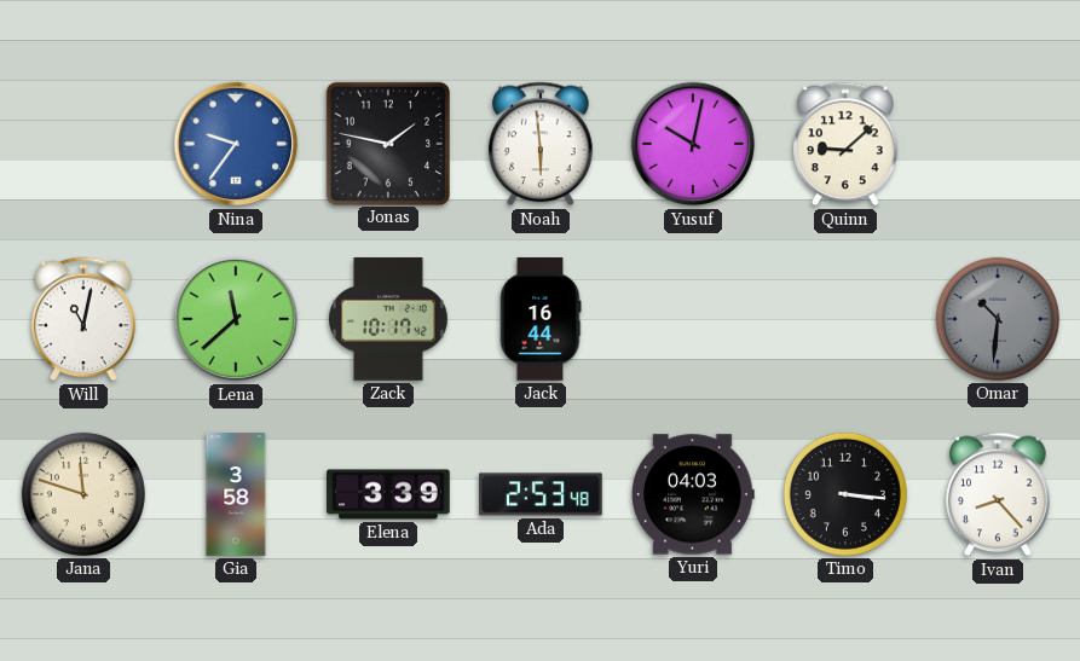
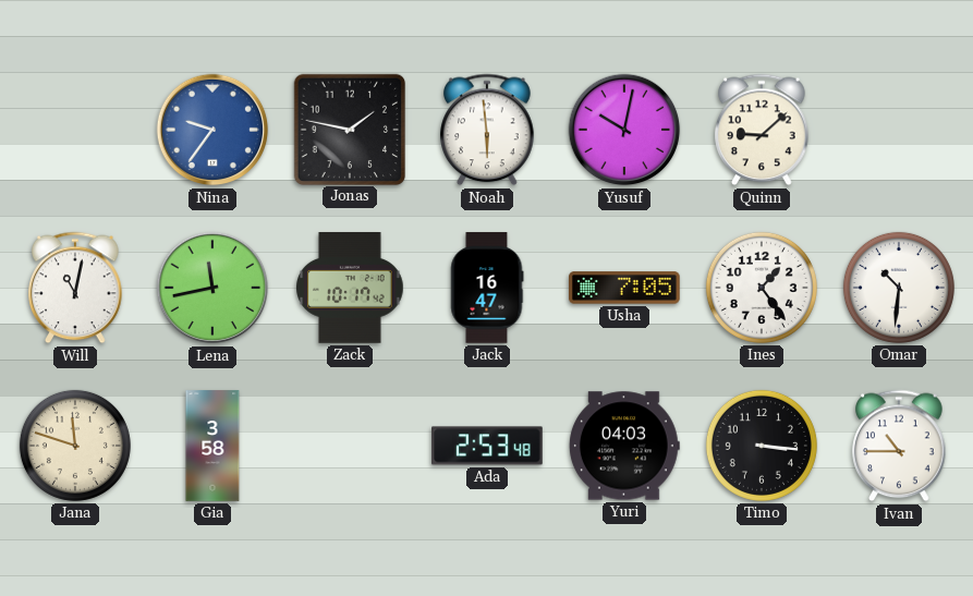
Lena: 11:38 -> 11:43
Jack: 16:44 -> 16:47
Usha: none -> 7:05
Ines: none -> 1:24
Omar dial: grey -> white
Elena: 3:39 -> none
Ivan: 8:23 -> 10:45
